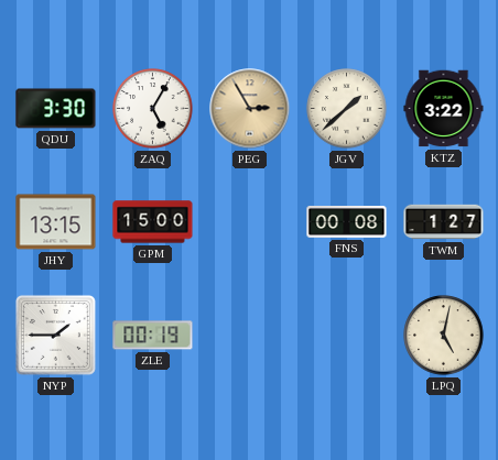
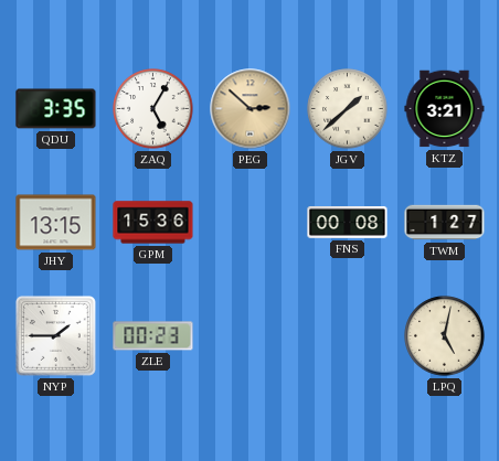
QDU: 3:30 -> 3:35
PEG: 2:55 -> 2:52
KTZ: 3:22 -> 3:21
GPM: 15:00 -> 15:36
ZLE: 00:19 -> 00:23
